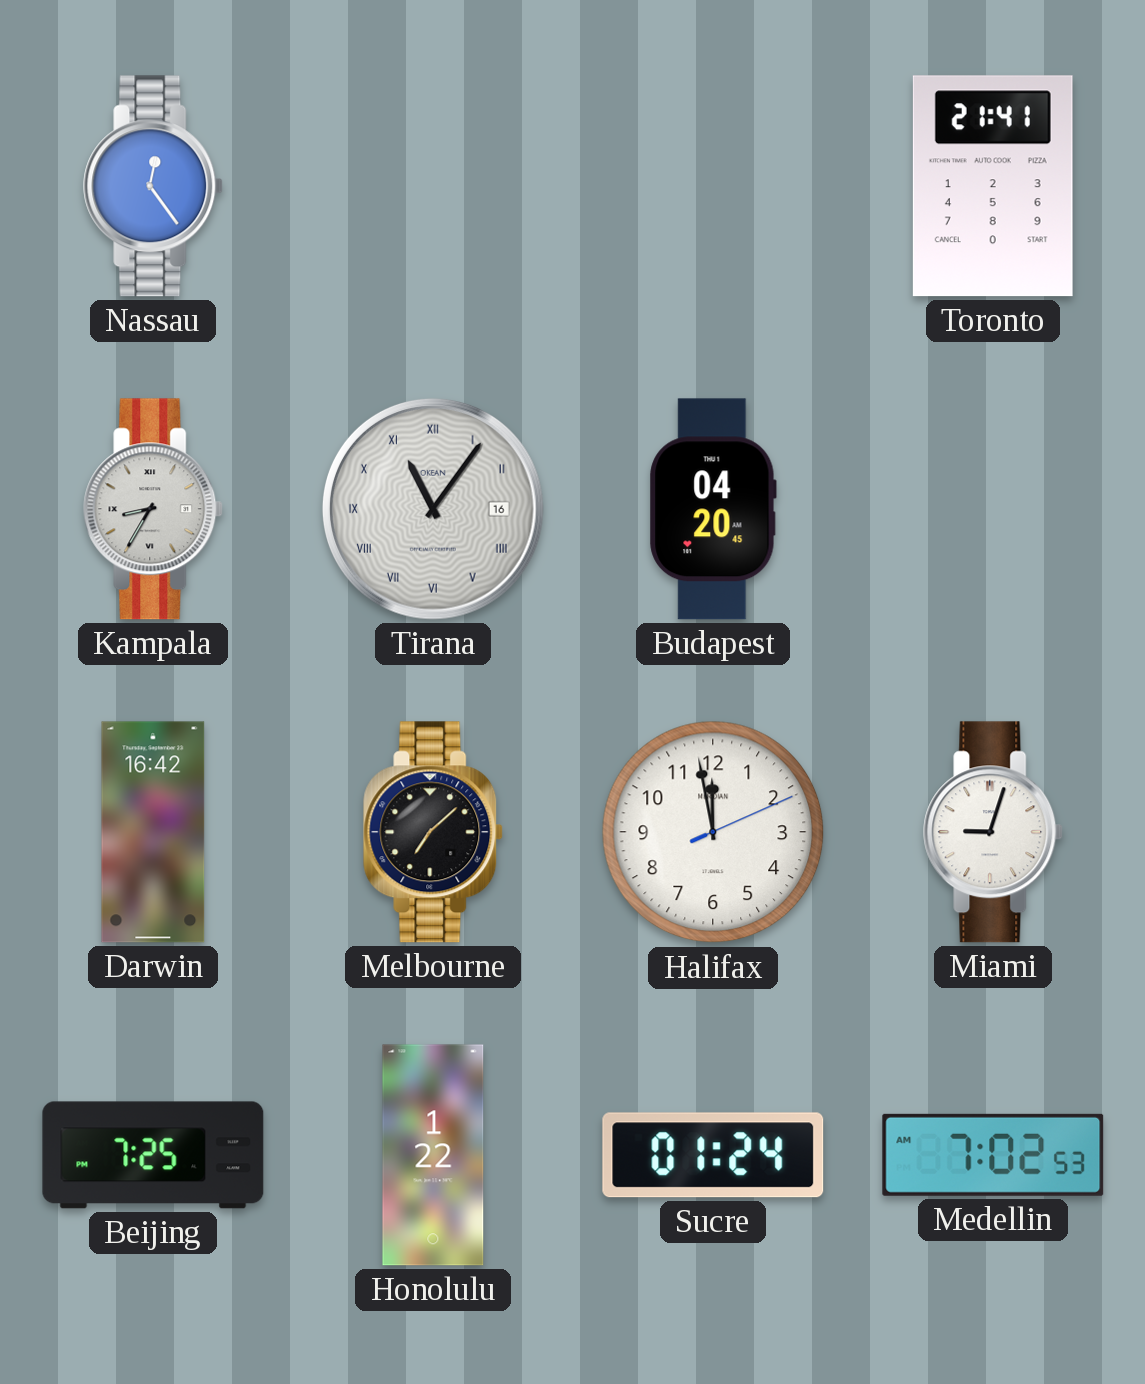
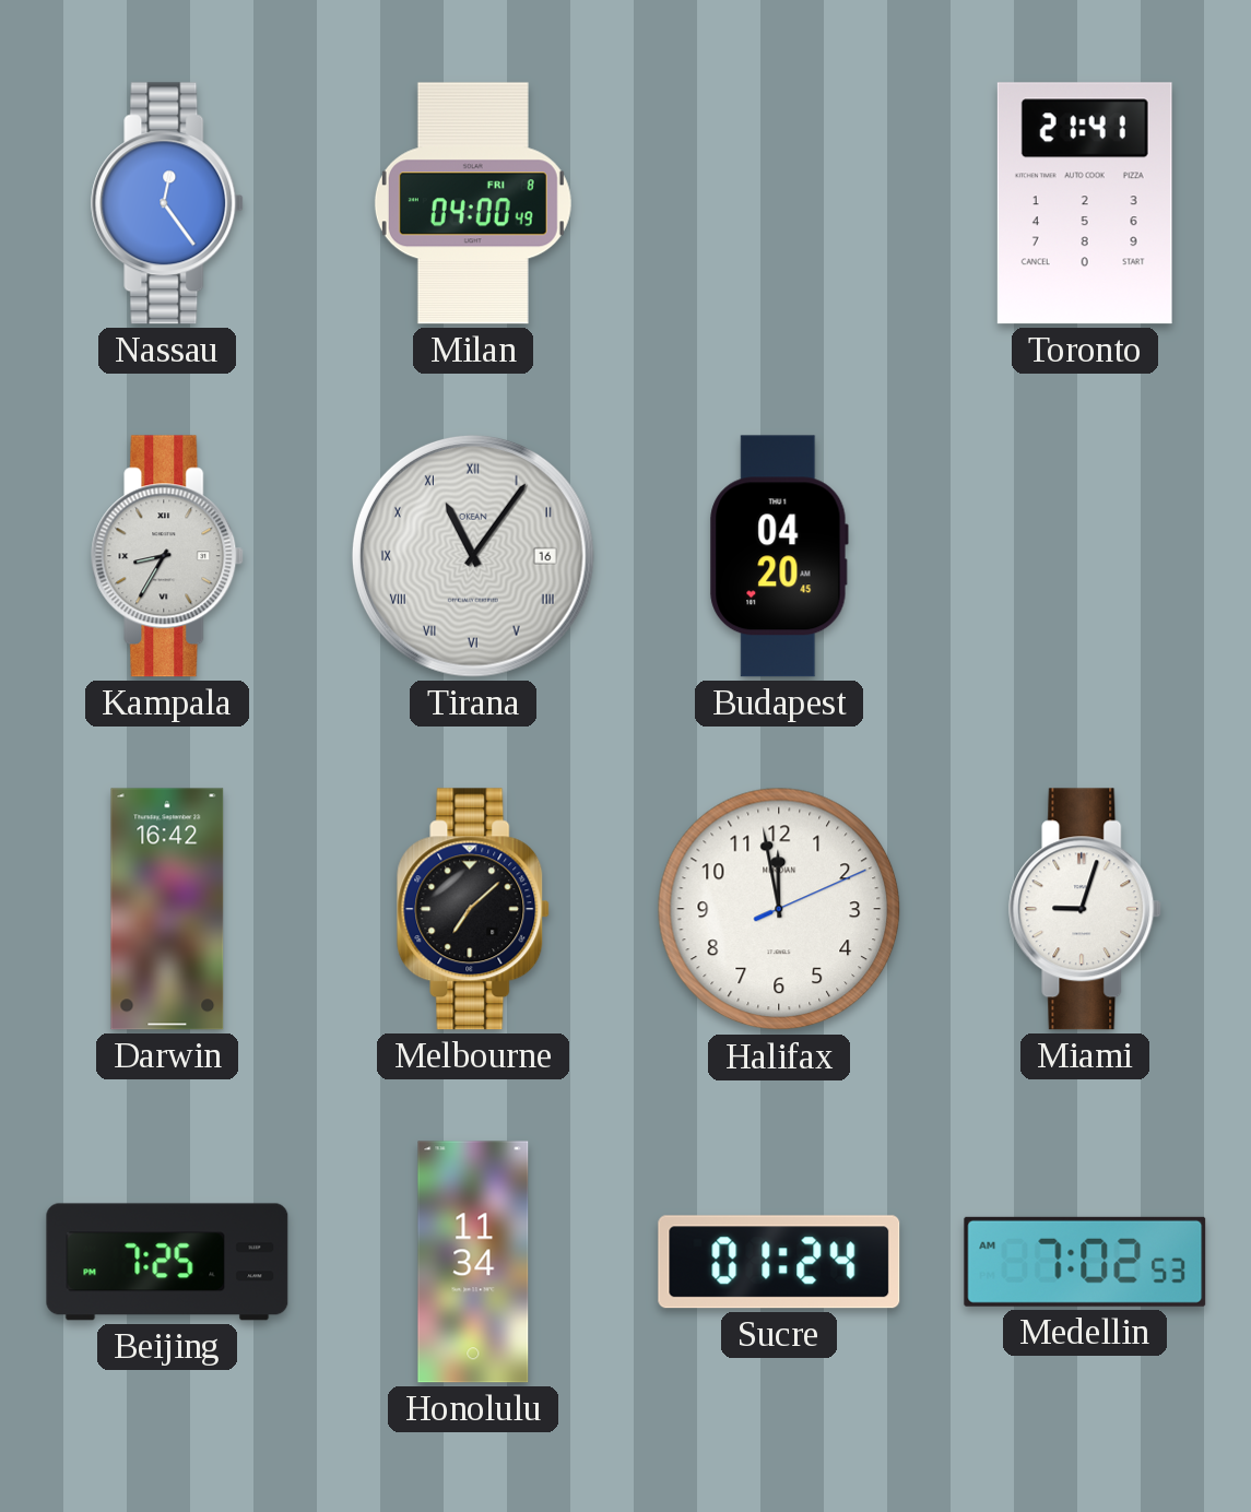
Milan: none -> 04:00
Honolulu: 1:22 -> 11:34
